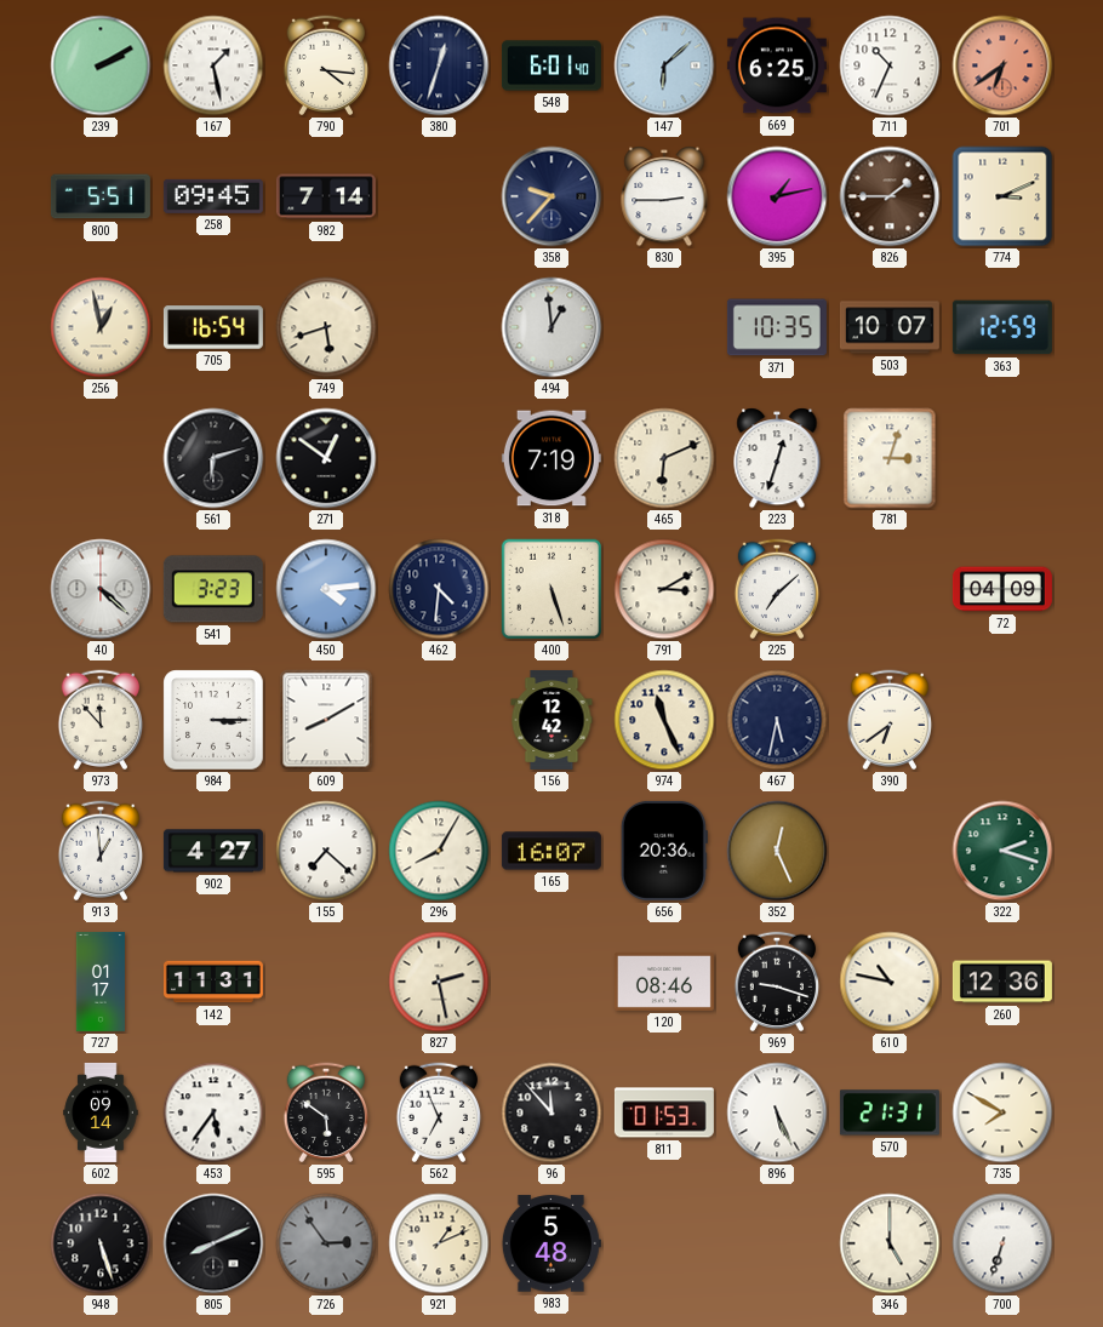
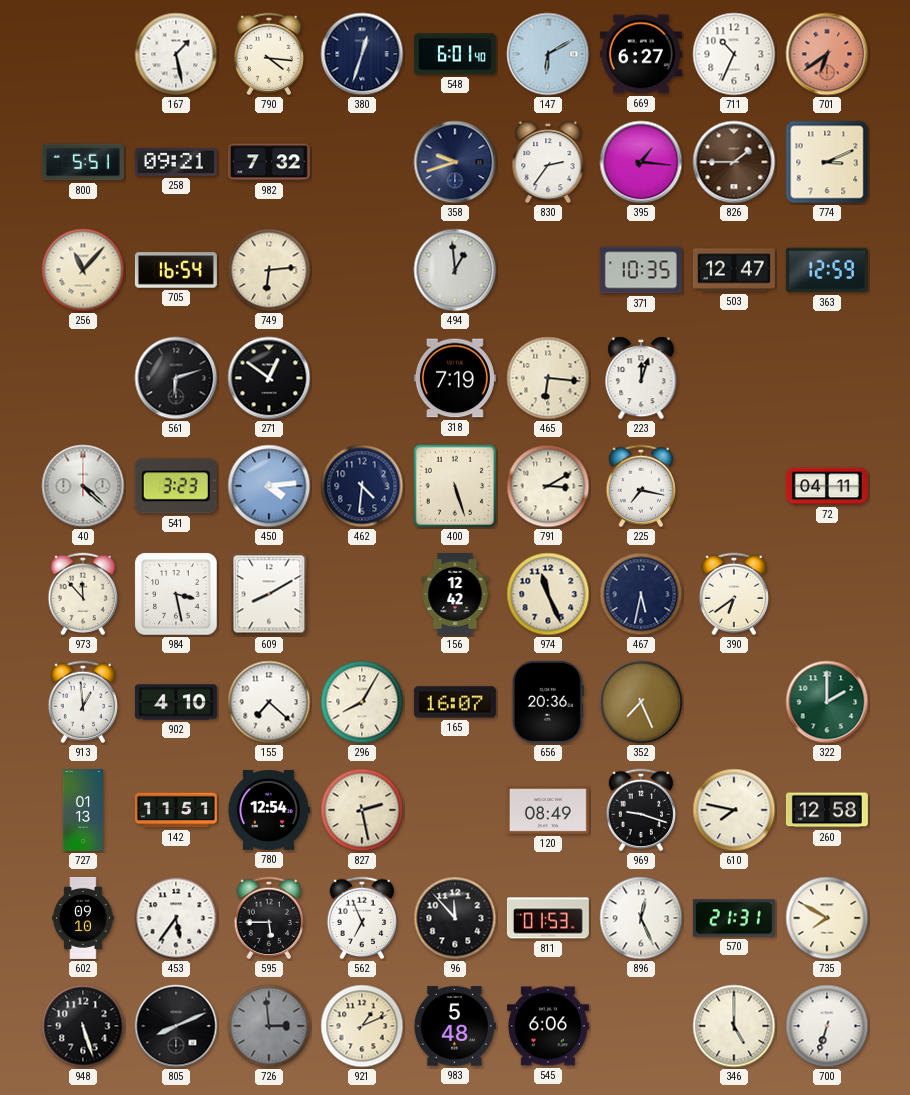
239: 2:10 -> none
147: 6:08 -> 6:10
669: 6:25 -> 6:27
258: 09:45 -> 09:21
982: 7:14 -> 7:32
358: 9:37 -> 9:42
830: 2:45 -> 2:36
395: 1:13 -> 1:16
256: 12:58 -> 11:07
749: 5:42 -> 6:14
503: 10:07 -> 12:47
465: 6:11 -> 6:16
223: 12:33 -> 12:03
781: 3:03 -> none
225: 7:08 -> 7:17
72: 04:09 -> 04:11
984: 3:15 -> 3:28
902: 4:27 -> 4:10
352: 12:26 -> 7:26
322: 2:18 -> 2:00
727: 01:17 -> 01:13
142: 11:31 -> 11:51
780: none -> 12:54
120: 08:46 -> 08:49
610: 10:47 -> 7:47
260: 12:36 -> 12:58
602: 09:14 -> 09:10
595: 5:51 -> 5:45
896: 5:26 -> 12:26
726: 2:54 -> 2:59
545: none -> 6:06
